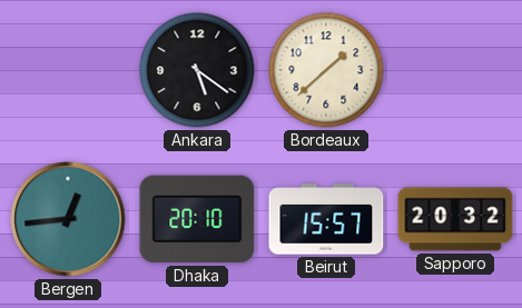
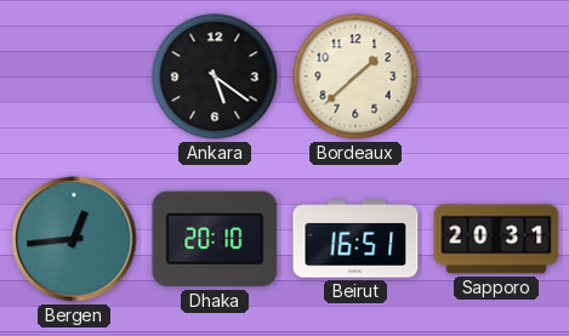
Beirut: 15:57 -> 16:51
Sapporo: 20:32 -> 20:31
